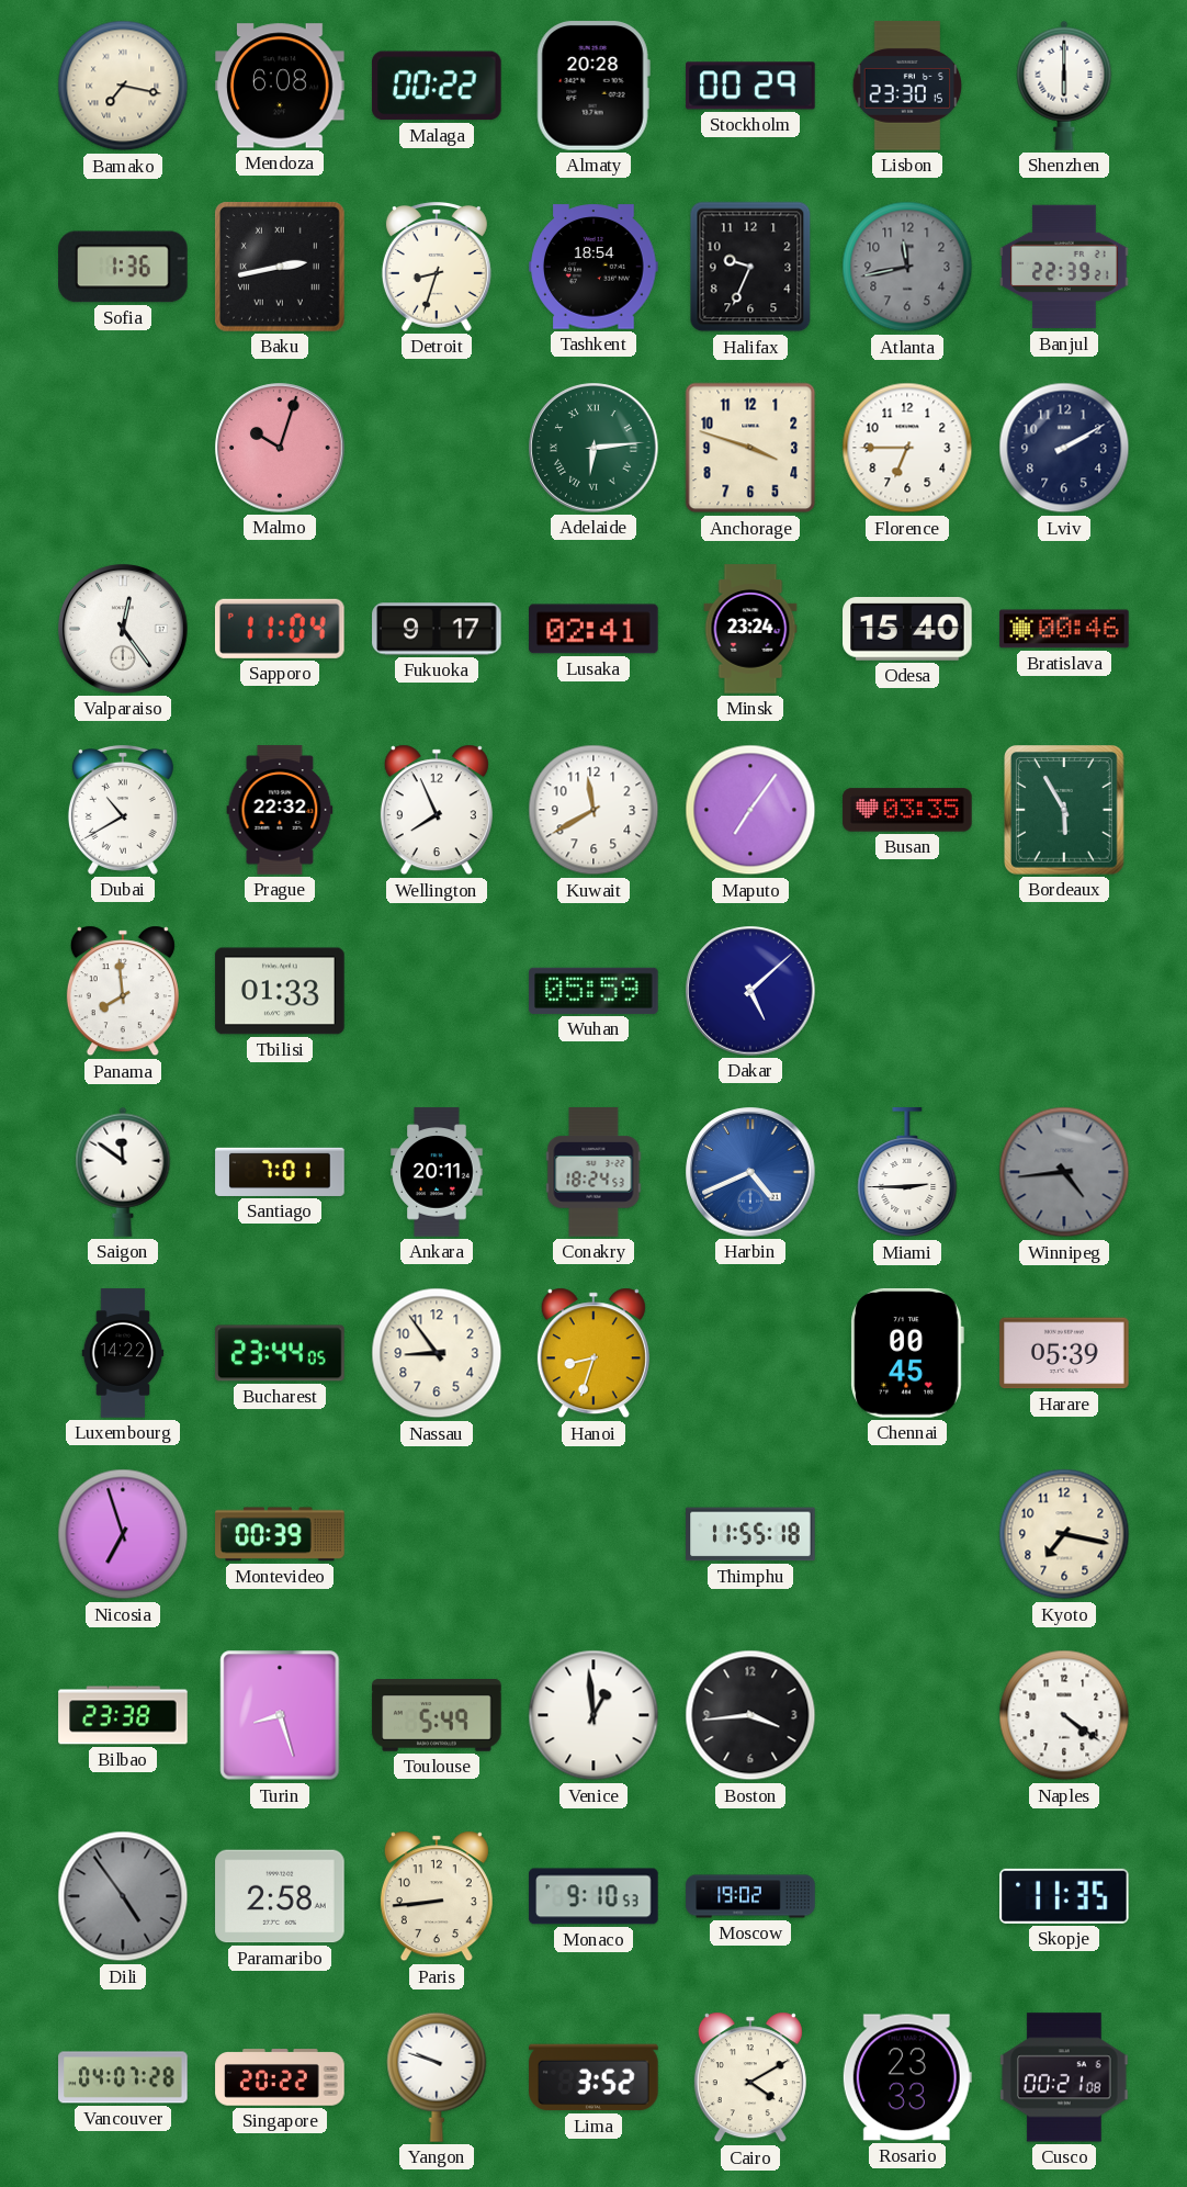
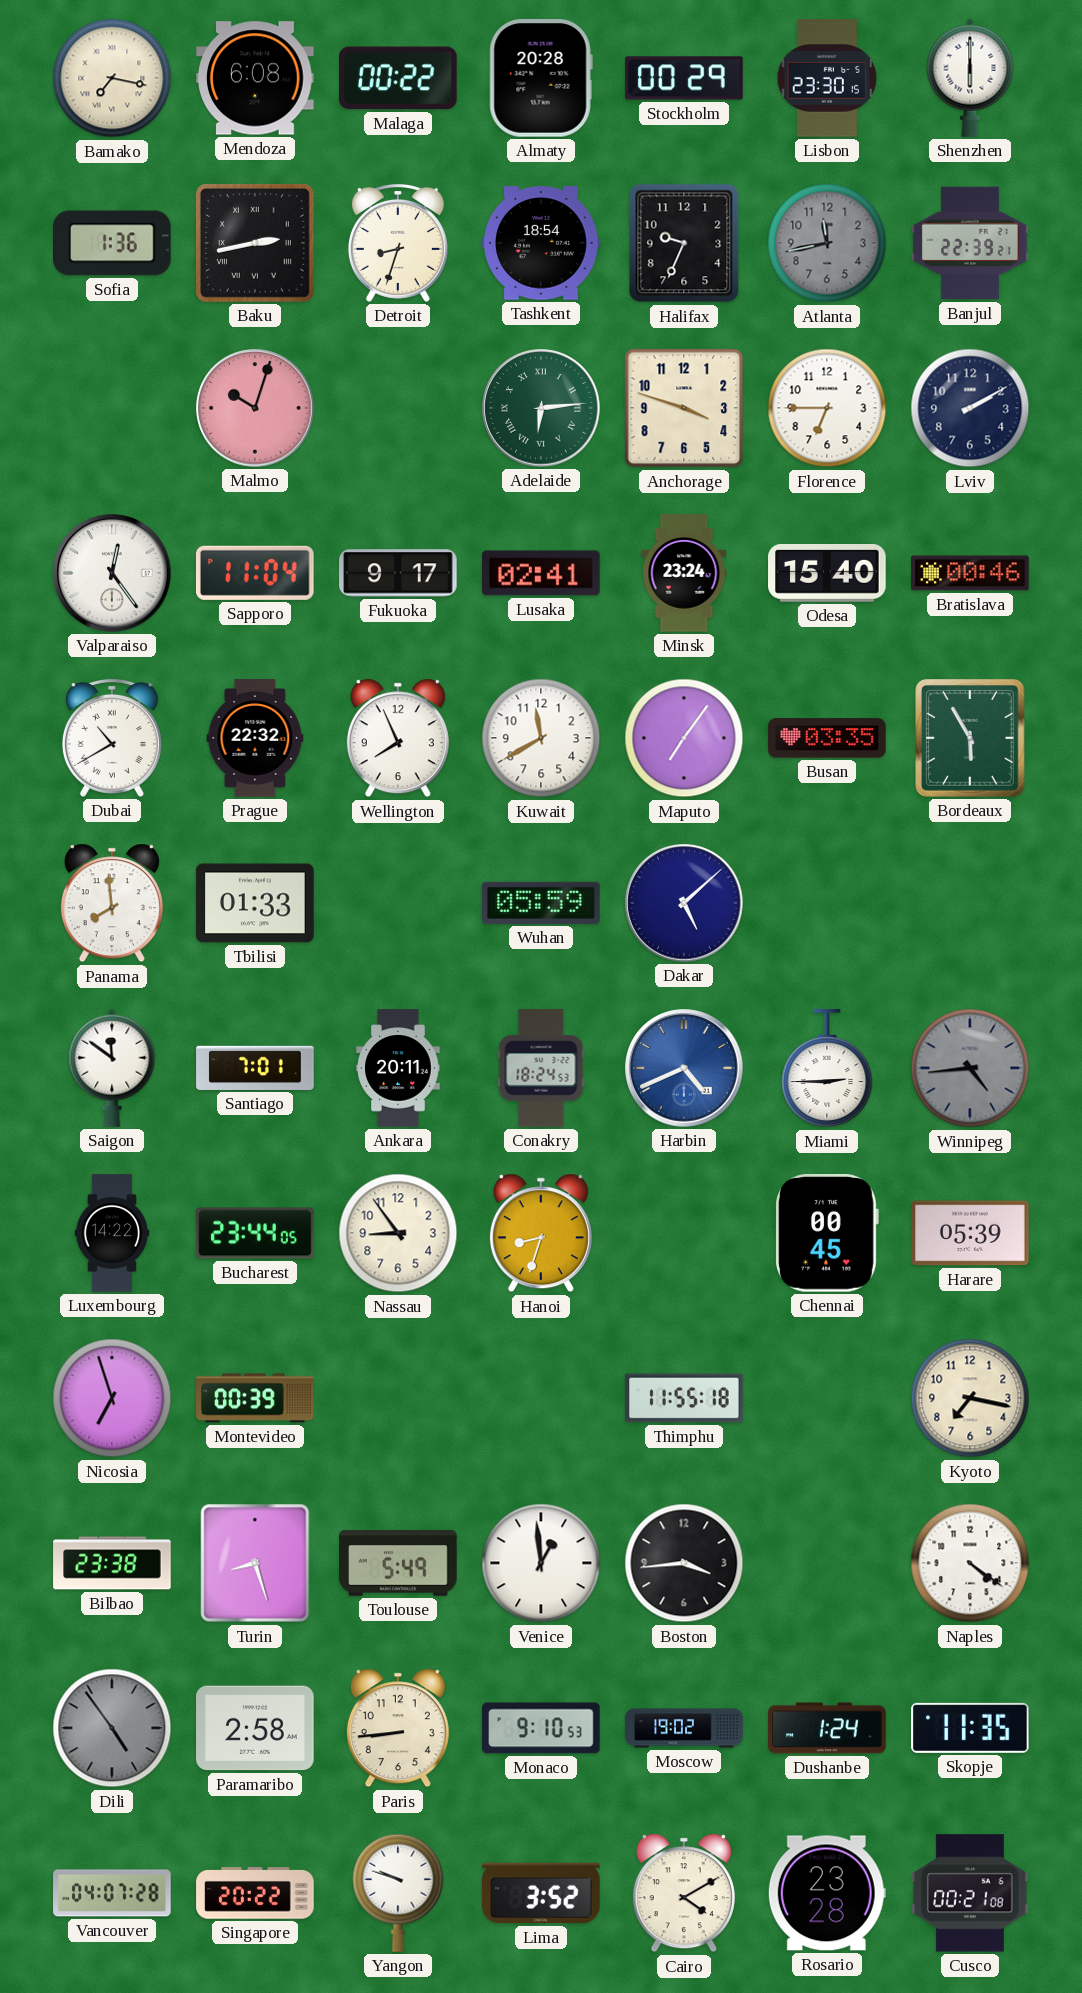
Dushanbe: none -> 1:24
Rosario: 23:33 -> 23:28
